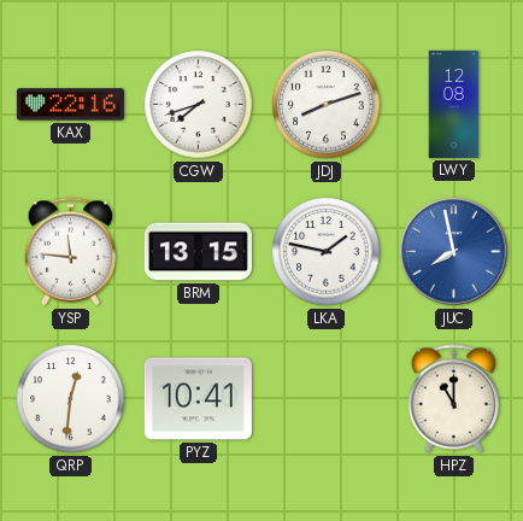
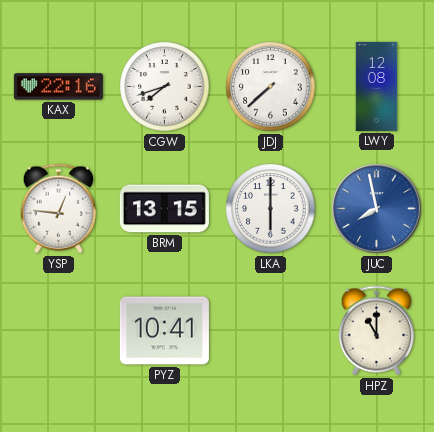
JDJ: 8:12 -> 7:38
YSP: 11:46 -> 12:46
LKA: 1:47 -> 6:00
QRP: 12:31 -> none
